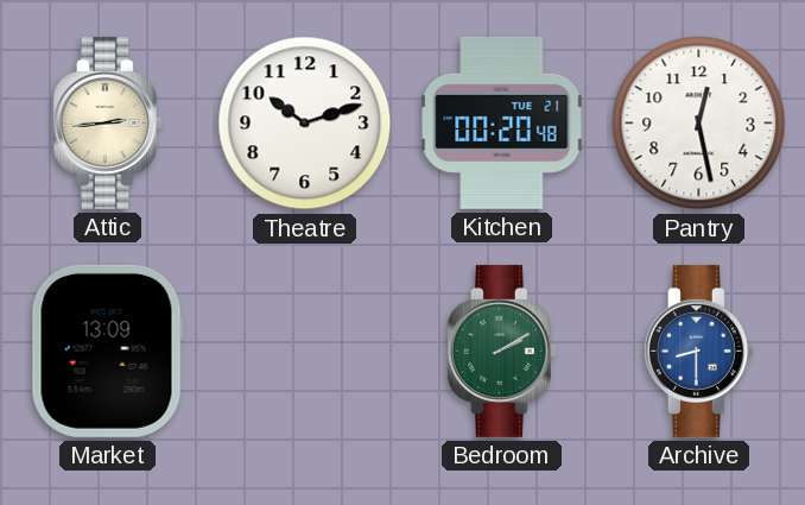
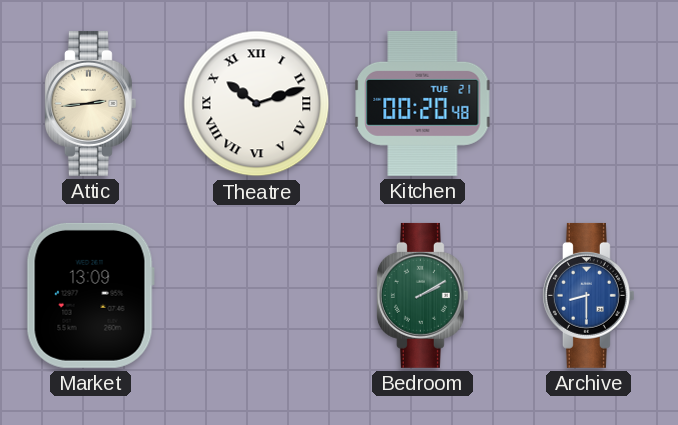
Theatre numerals: Arabic -> Roman
Pantry: 12:28 -> none
